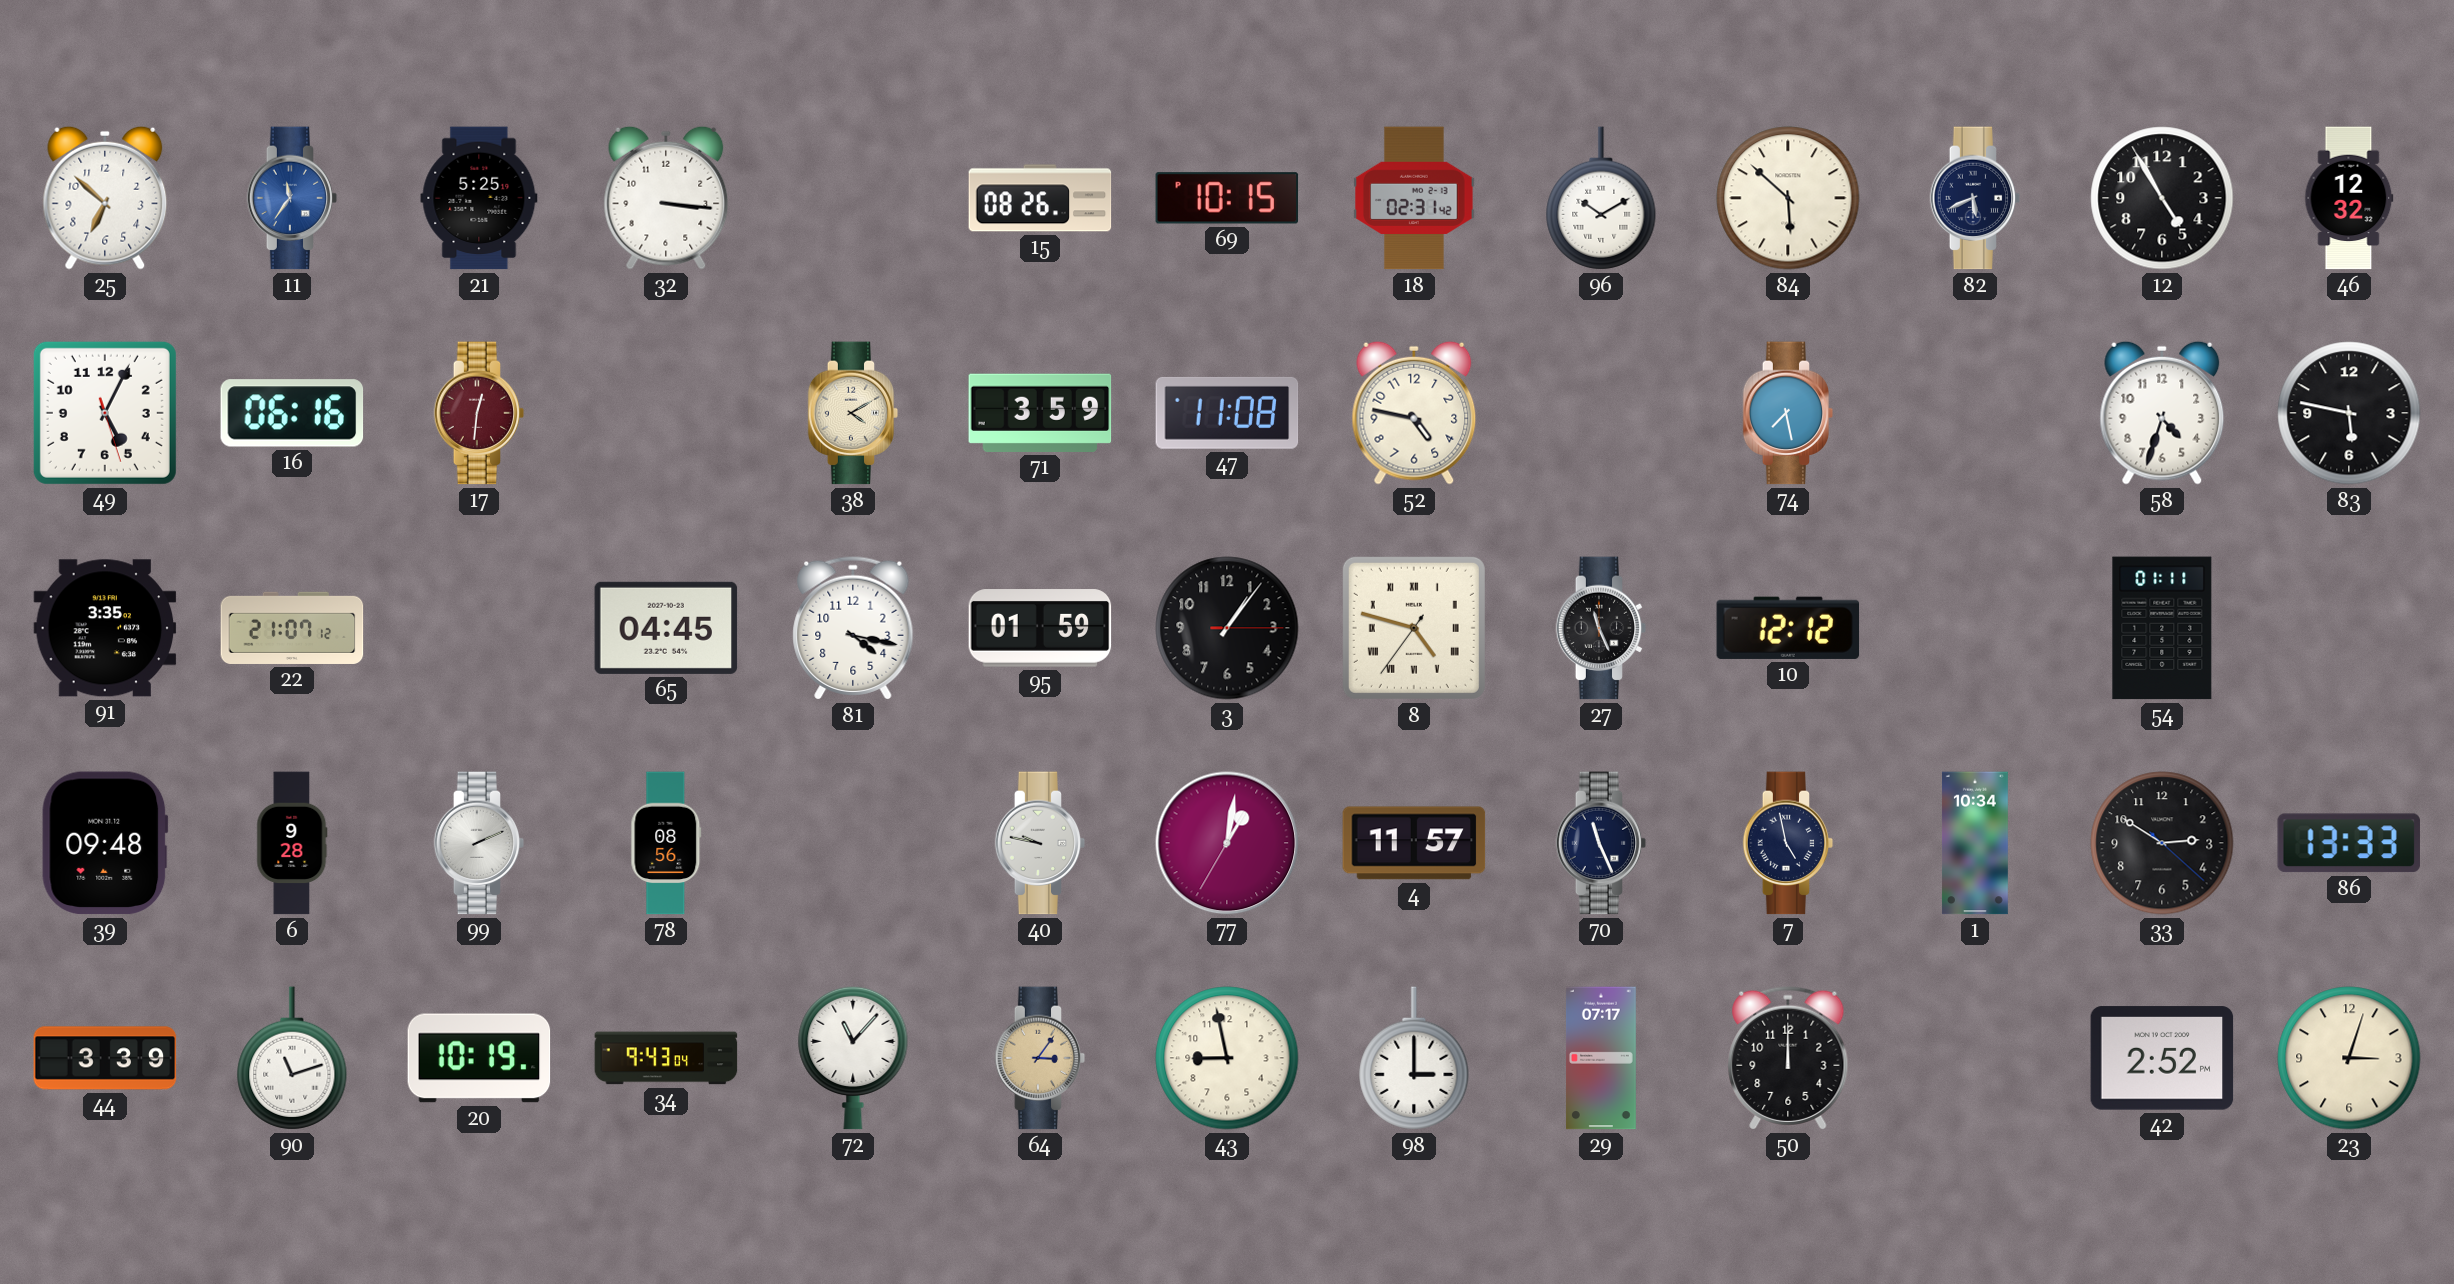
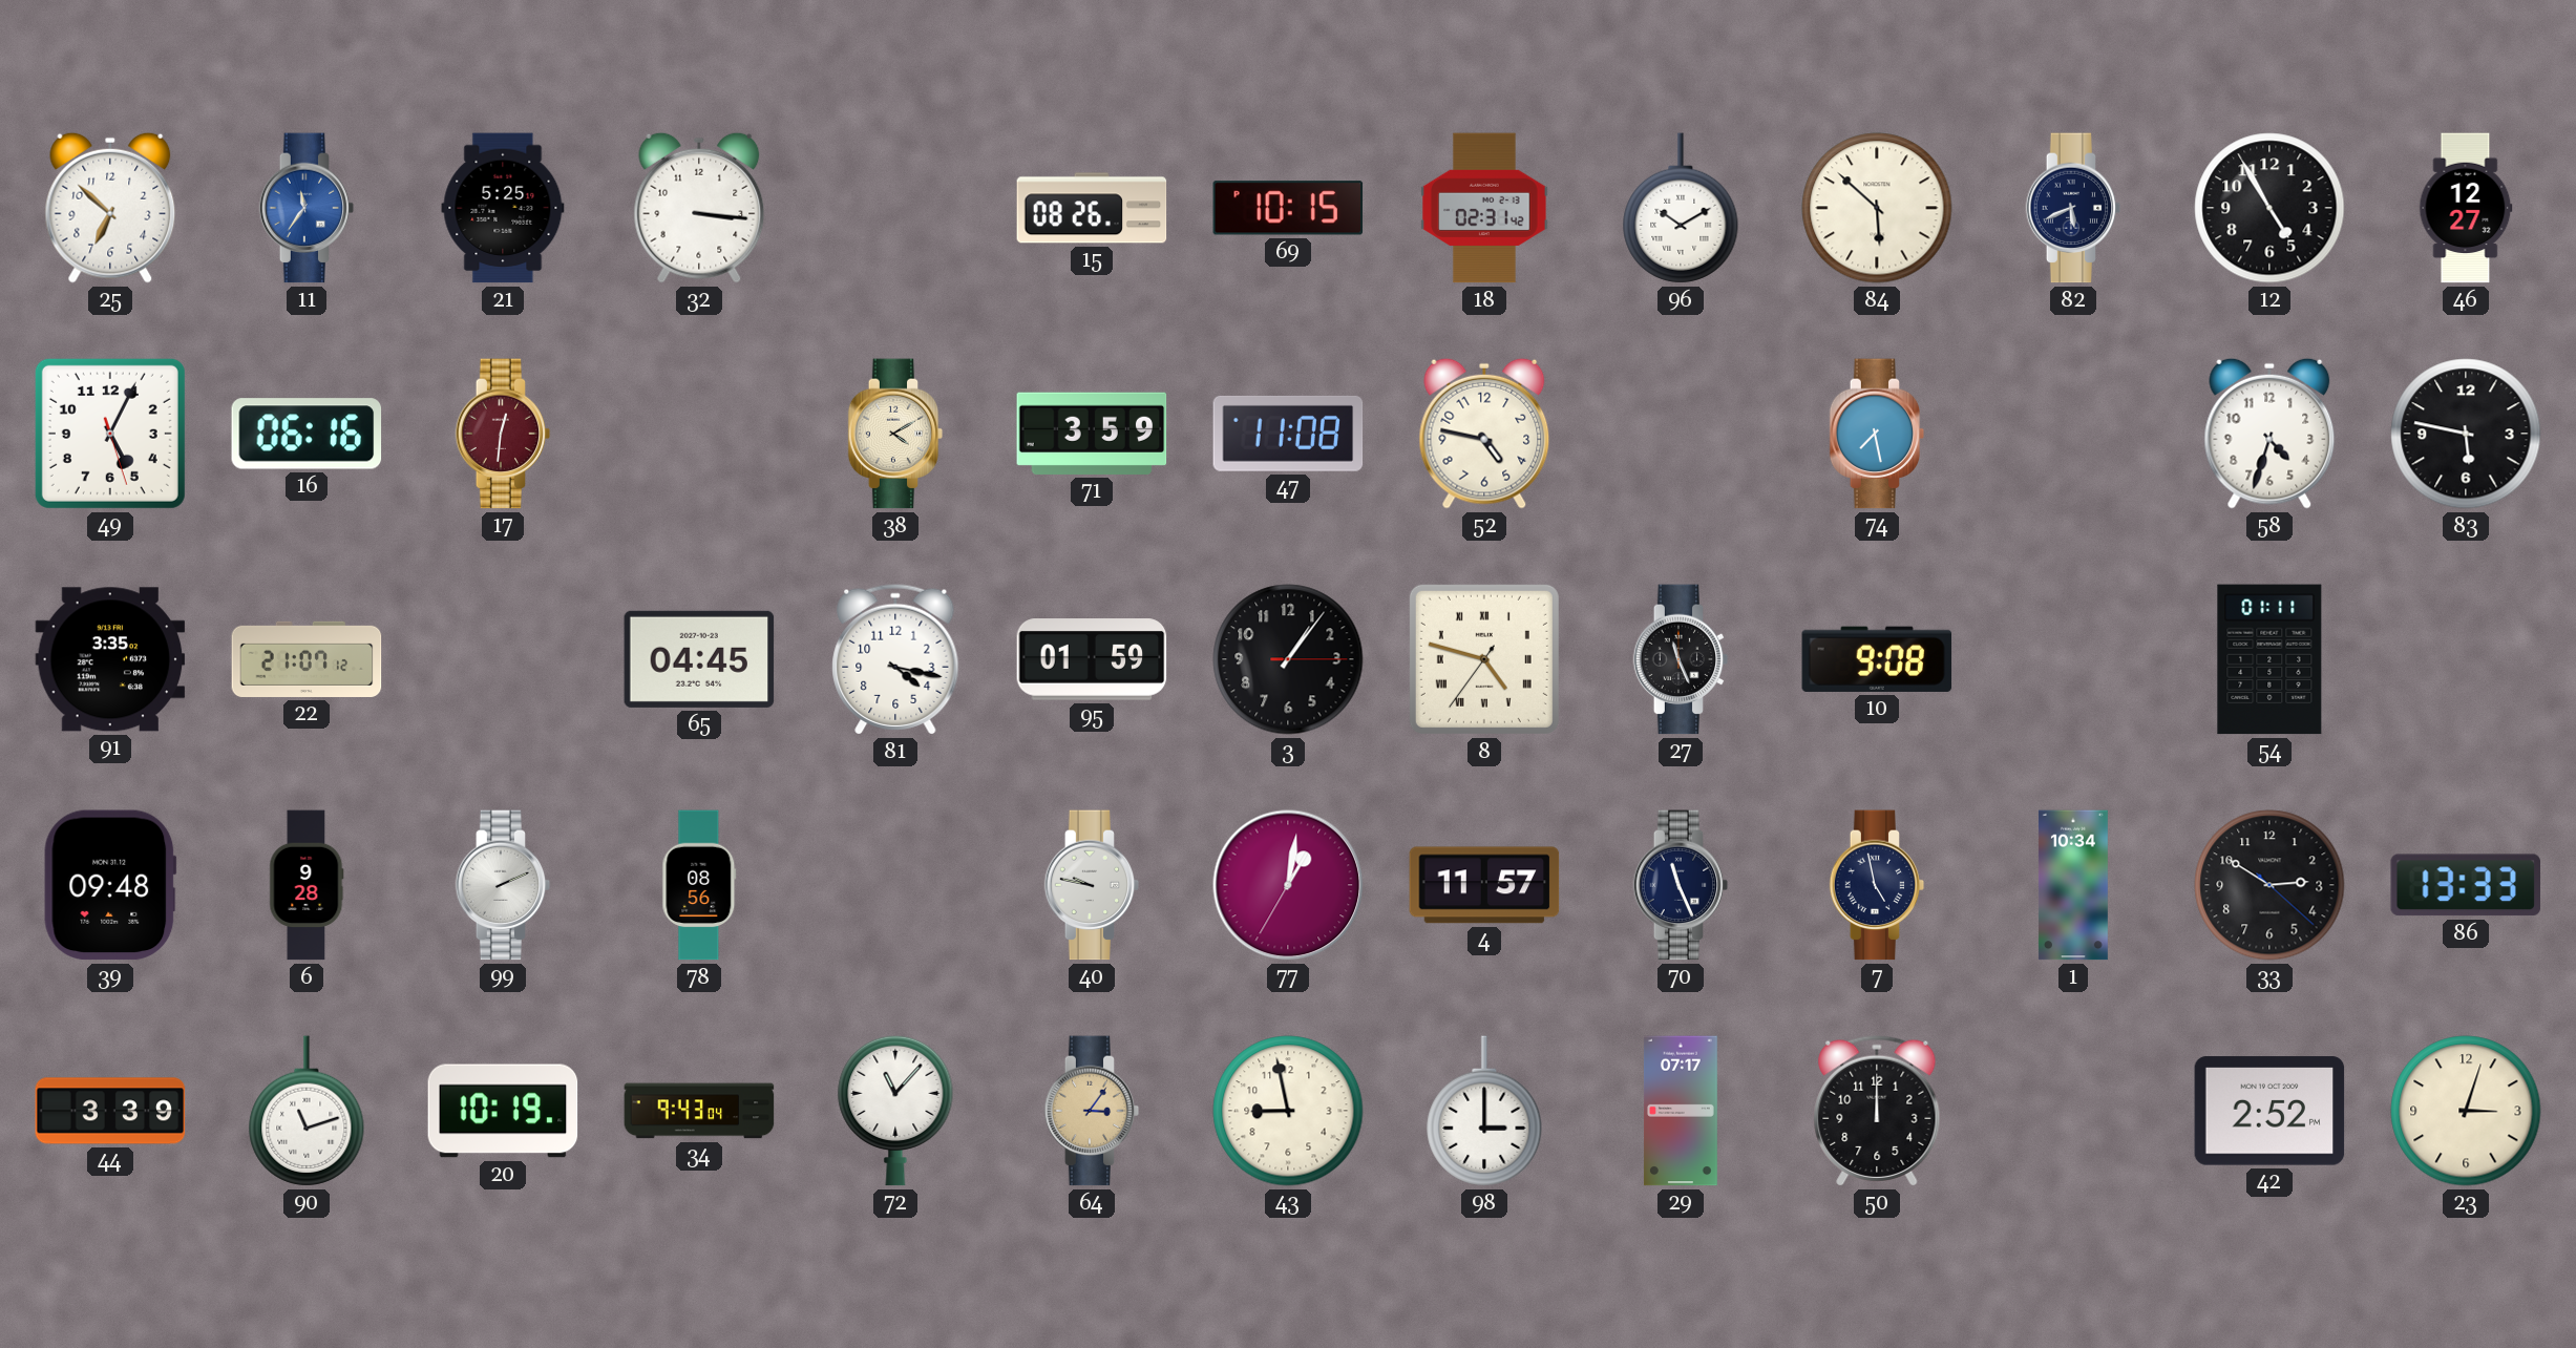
46: 12:32 -> 12:27
10: 12:12 -> 9:08
